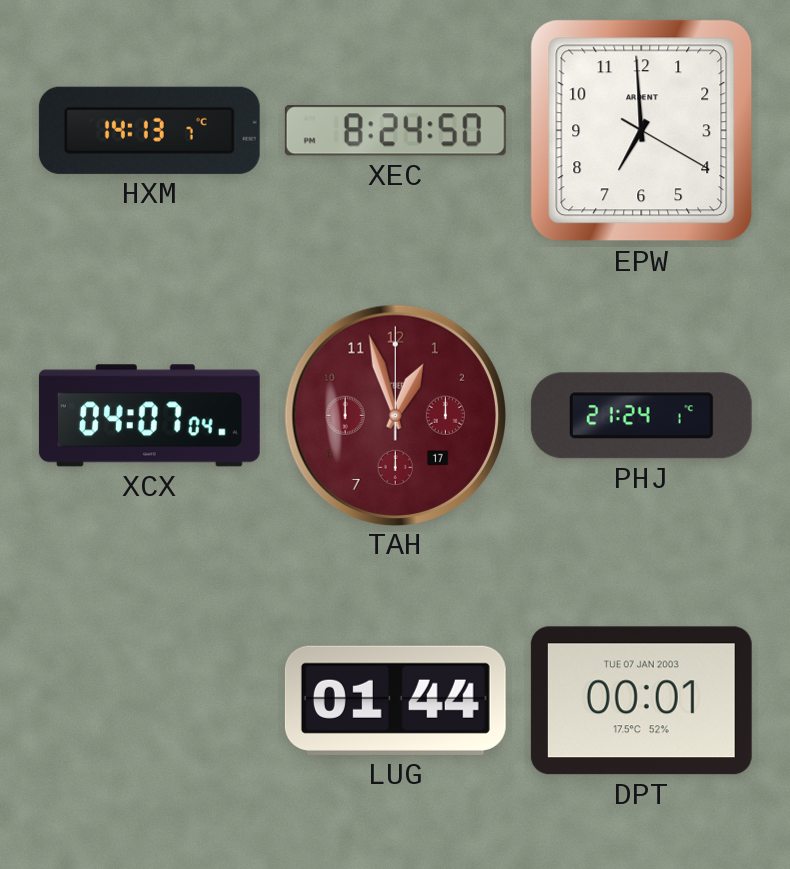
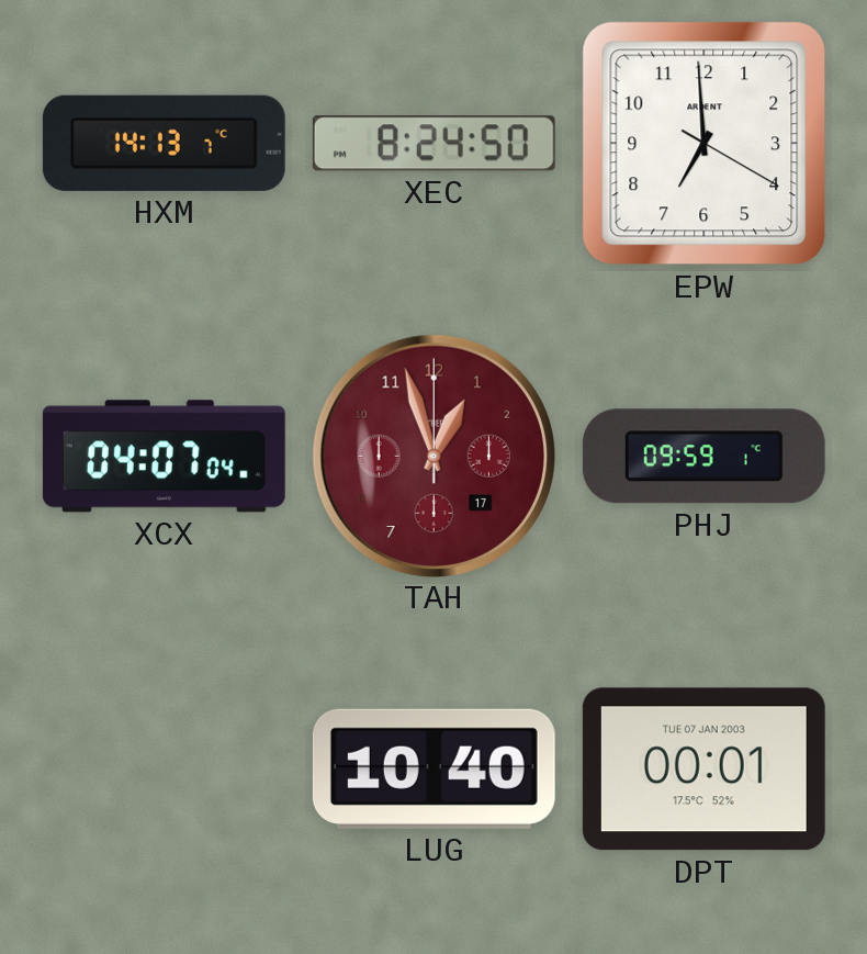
PHJ: 21:24 -> 09:59
LUG: 01:44 -> 10:40
